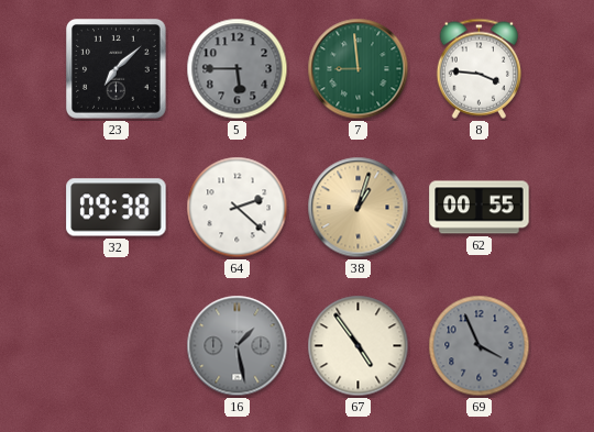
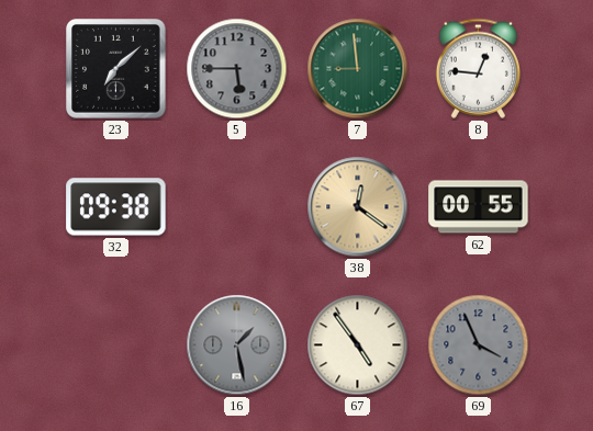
8: 3:46 -> 12:46
64: 2:22 -> none
38: 1:03 -> 12:21
